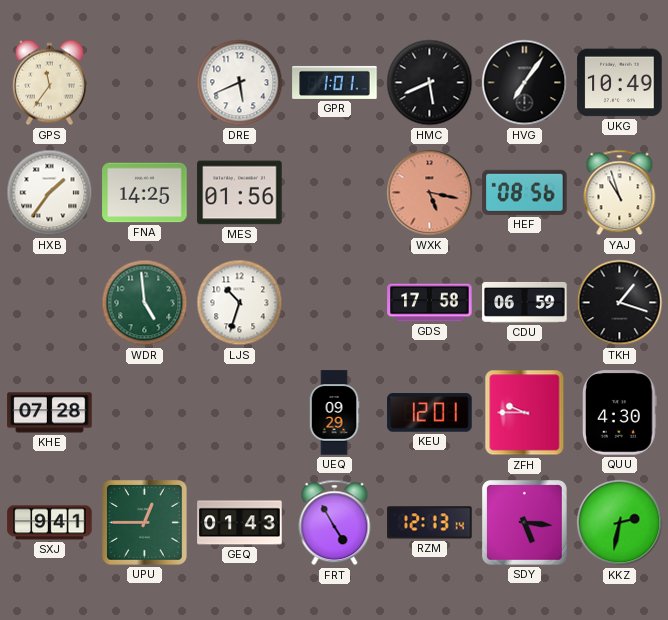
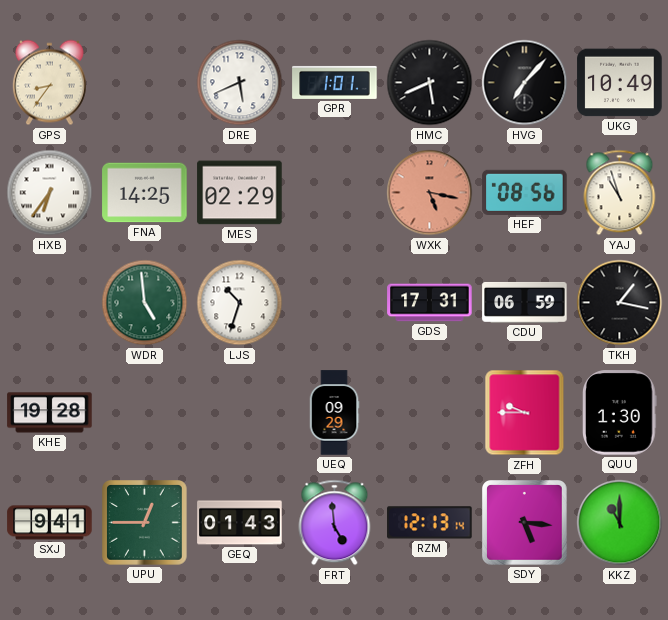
GPS: 11:36 -> 8:36
HVG: 7:06 -> 7:07
HXB: 1:36 -> 6:36
MES: 01:56 -> 02:29
GDS: 17:58 -> 17:31
TKH: 1:18 -> 1:17
KHE: 07:28 -> 19:28
KEU: 12:01 -> none
QUU: 4:30 -> 1:30
FRT: 4:55 -> 4:59
KKZ: 2:32 -> 11:00
